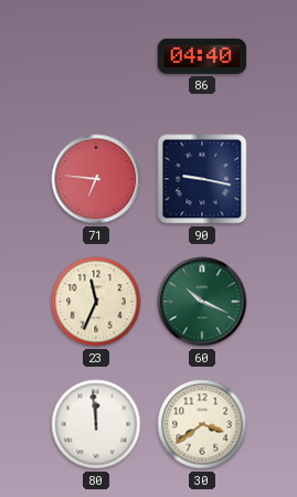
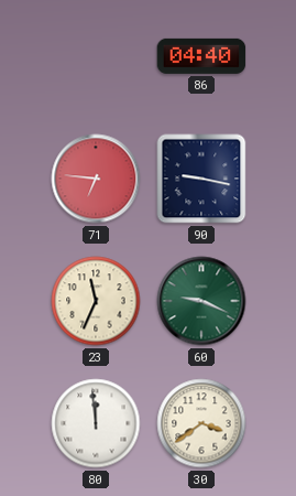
60: 10:19 -> 9:19
